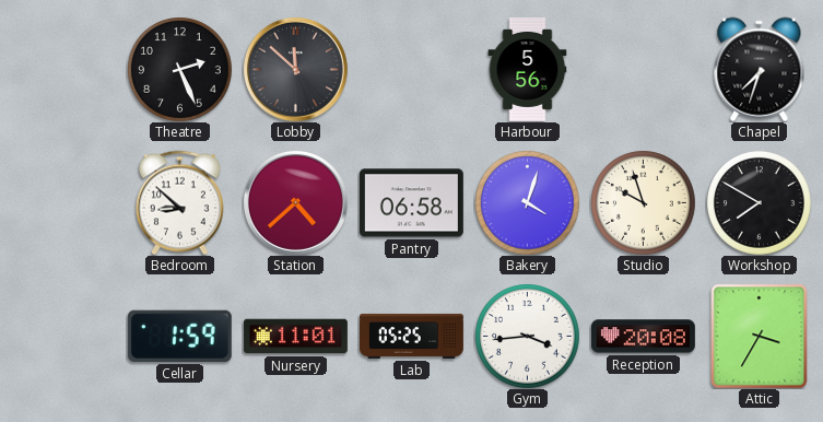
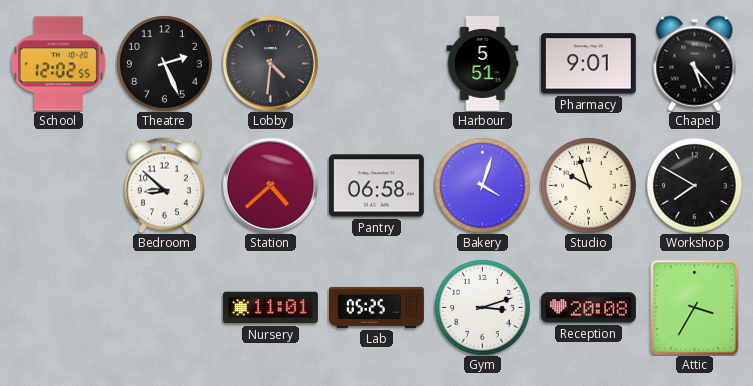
School: none -> 12:02
Lobby: 11:52 -> 4:31
Harbour: 5:56 -> 5:51
Pharmacy: none -> 9:01
Chapel: 7:33 -> 5:23
Cellar: 1:59 -> none
Gym: 3:44 -> 3:12
